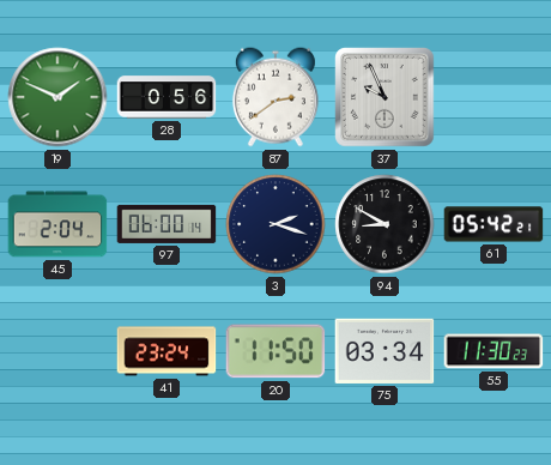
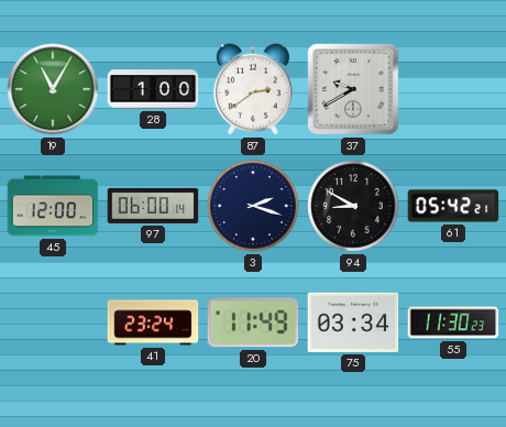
19: 1:49 -> 11:05
28: 0:56 -> 1:00
37: 9:56 -> 9:40
45: 2:04 -> 12:00
20: 11:50 -> 11:49
